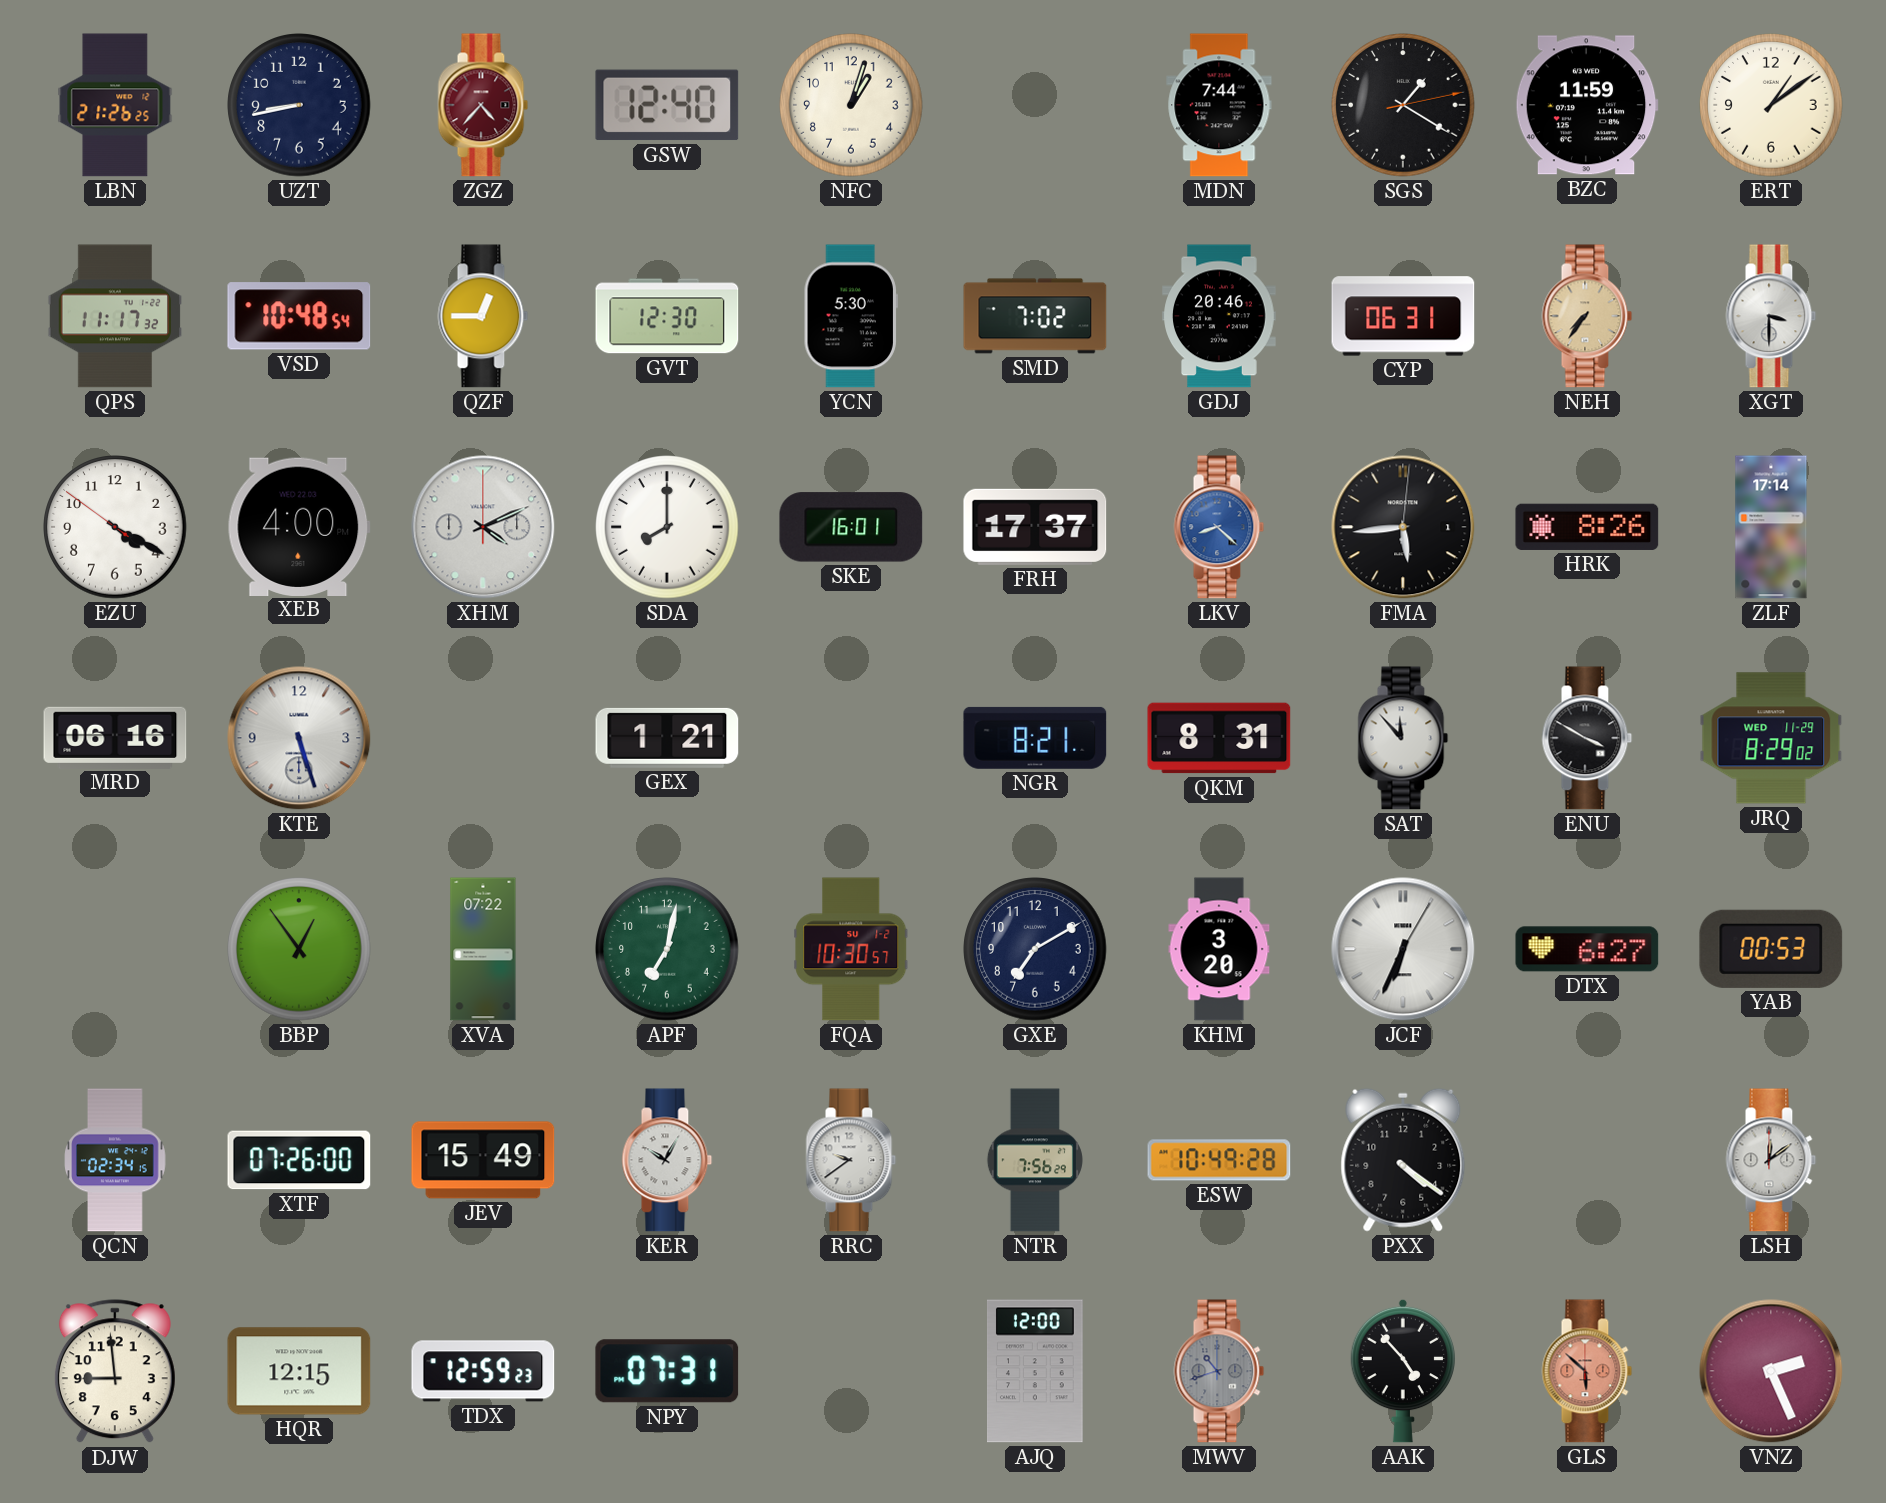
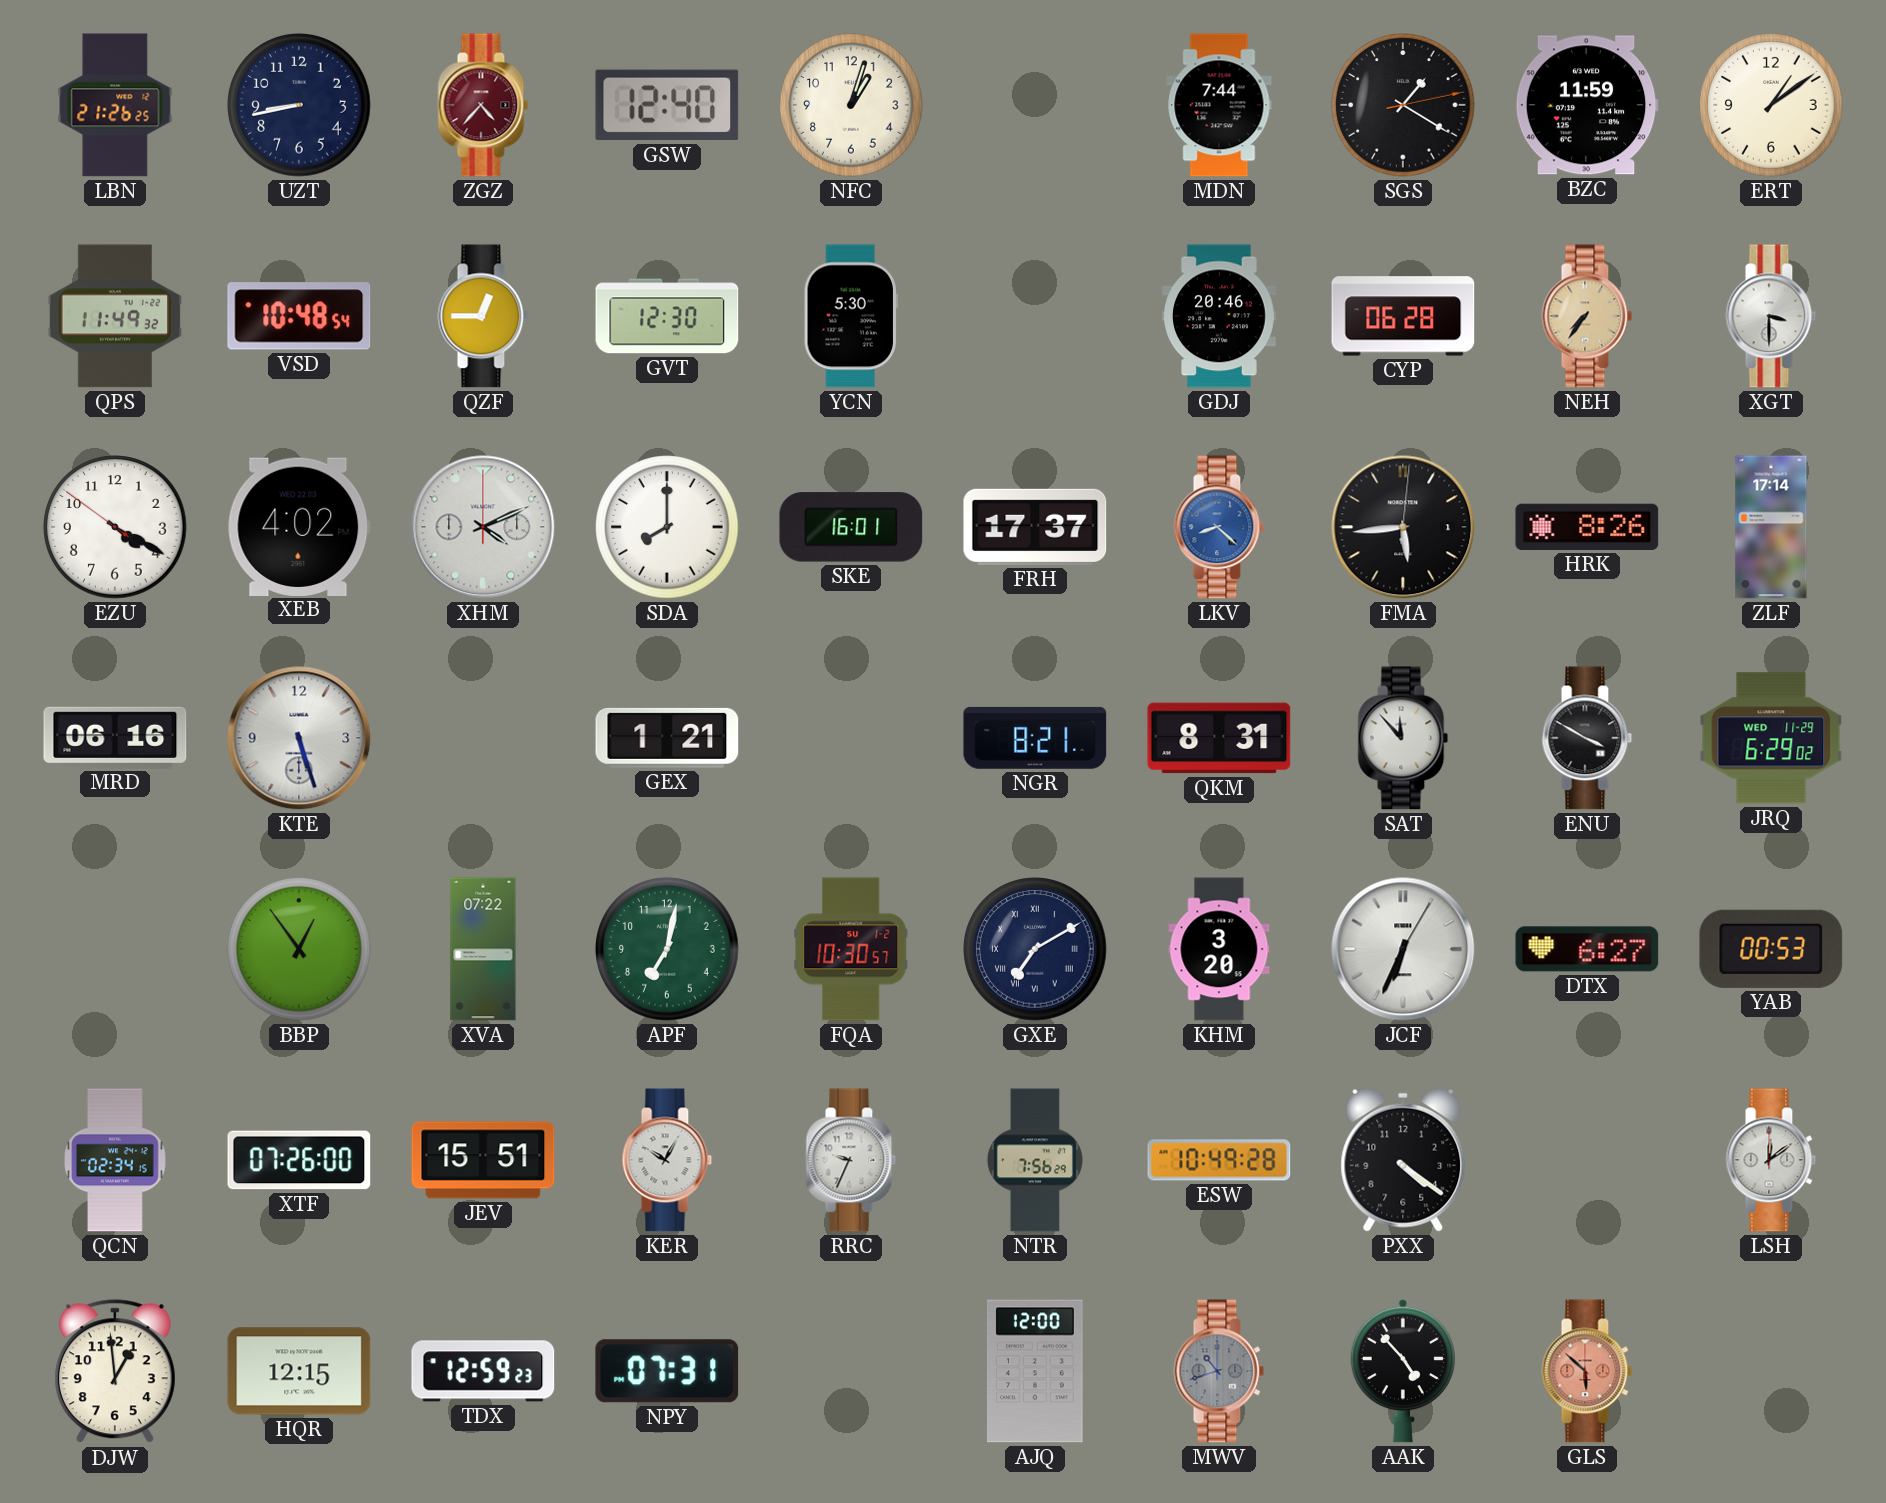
QPS: 11:17 -> 11:49
SMD: 7:02 -> none
CYP: 06:31 -> 06:28
XEB: 4:00 -> 4:02
JRQ: 8:29 -> 6:29
GXE numerals: Arabic -> Roman
JEV: 15:49 -> 15:51
RRC: 9:39 -> 9:34
DJW: 8:59 -> 12:59
VNZ: 2:26 -> none
